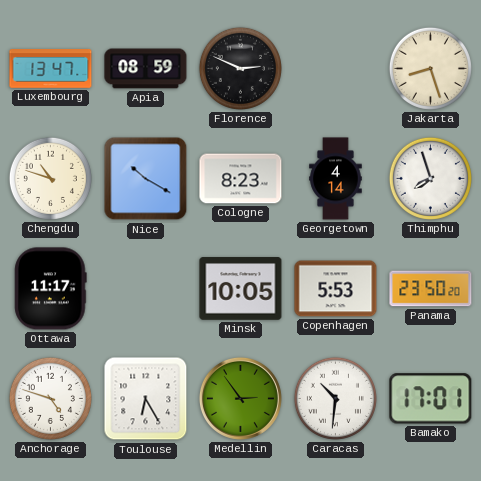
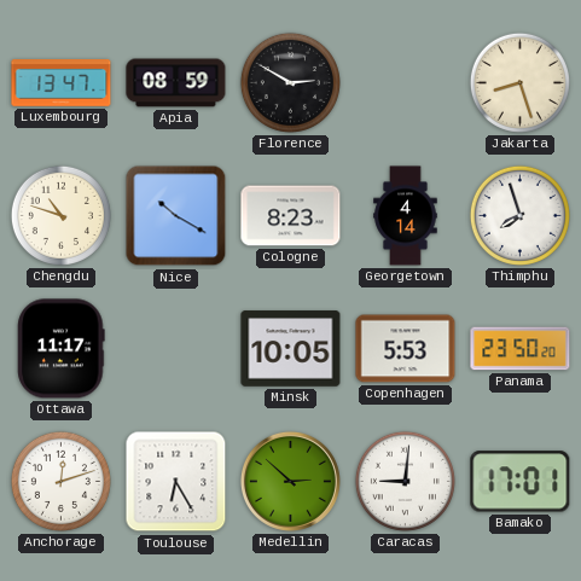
Florence: 2:49 -> 2:50
Anchorage: 4:48 -> 12:12
Medellin: 2:54 -> 2:52
Caracas: 10:31 -> 9:01
